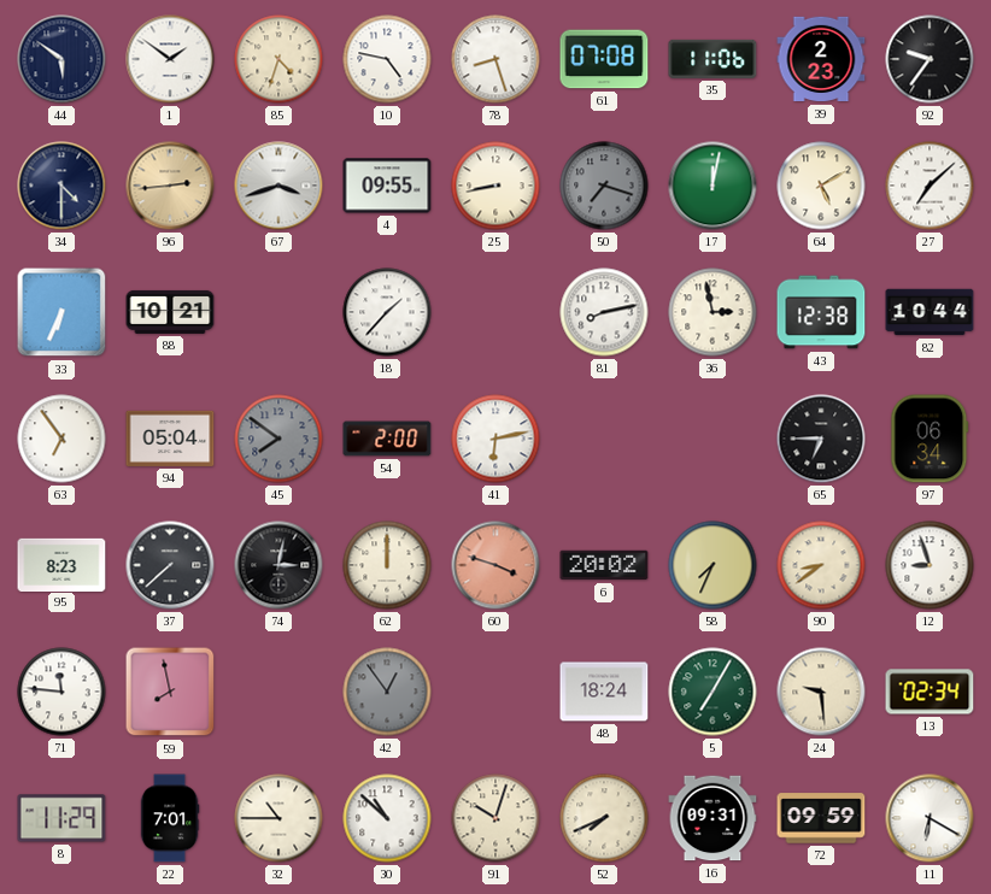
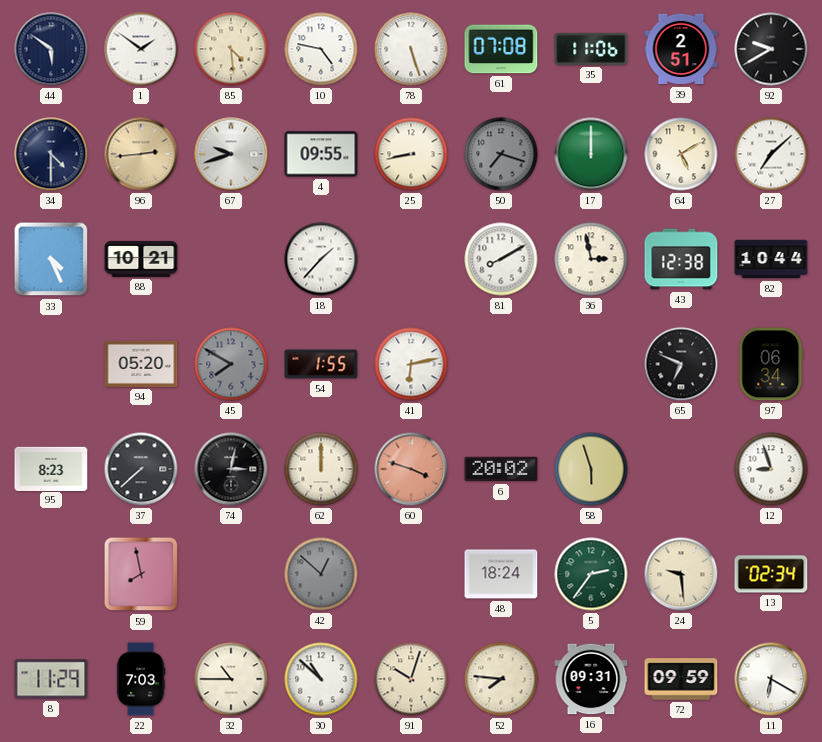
85: 4:33 -> 4:29
78: 8:27 -> 5:27
39: 2:23 -> 2:51
92: 9:36 -> 9:40
67: 3:42 -> 9:42
17: 12:02 -> 12:00
33: 6:34 -> 4:26
81: 8:13 -> 8:10
63: 6:54 -> none
94: 05:04 -> 05:20
45: 7:51 -> 7:50
54: 2:00 -> 1:55
65: 6:45 -> 6:49
58: 7:34 -> 5:57
90: 8:39 -> none
71: 11:46 -> none
42: 12:54 -> 12:52
5: 7:05 -> 2:36
22: 7:01 -> 7:03
52: 7:41 -> 7:46
